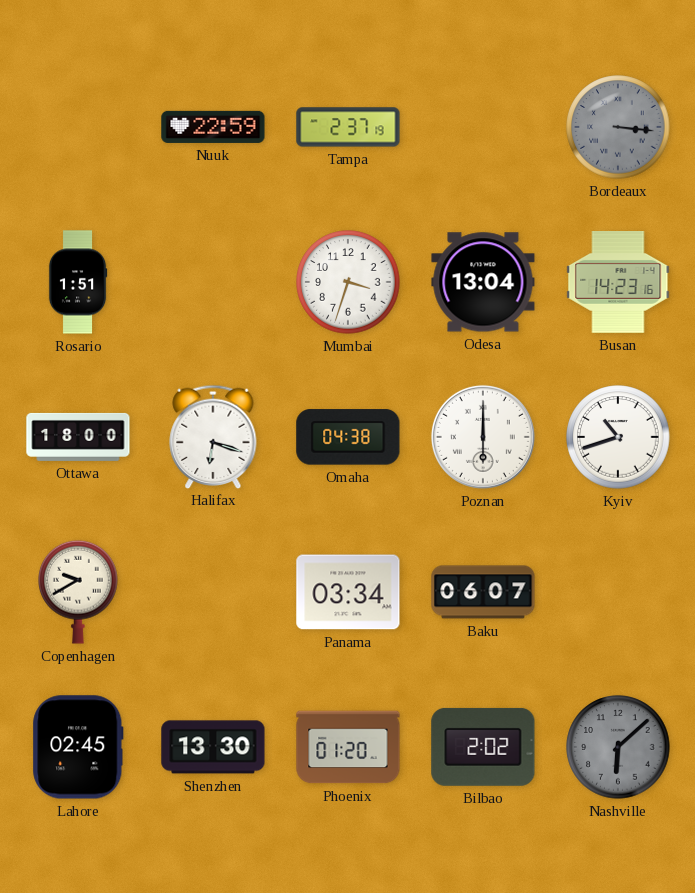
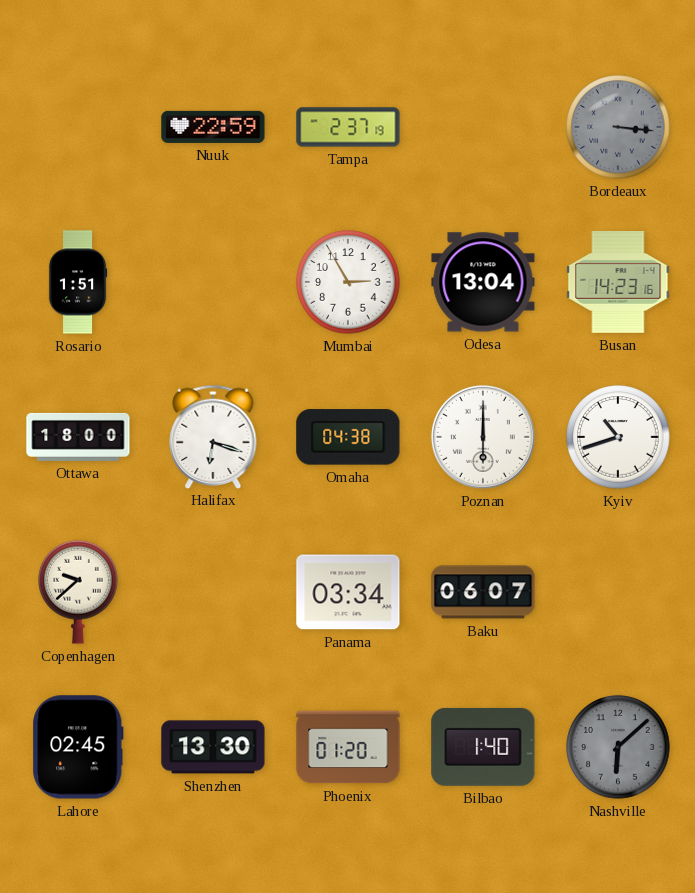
Mumbai: 3:33 -> 2:55
Copenhagen: 9:40 -> 9:38
Bilbao: 2:02 -> 1:40
